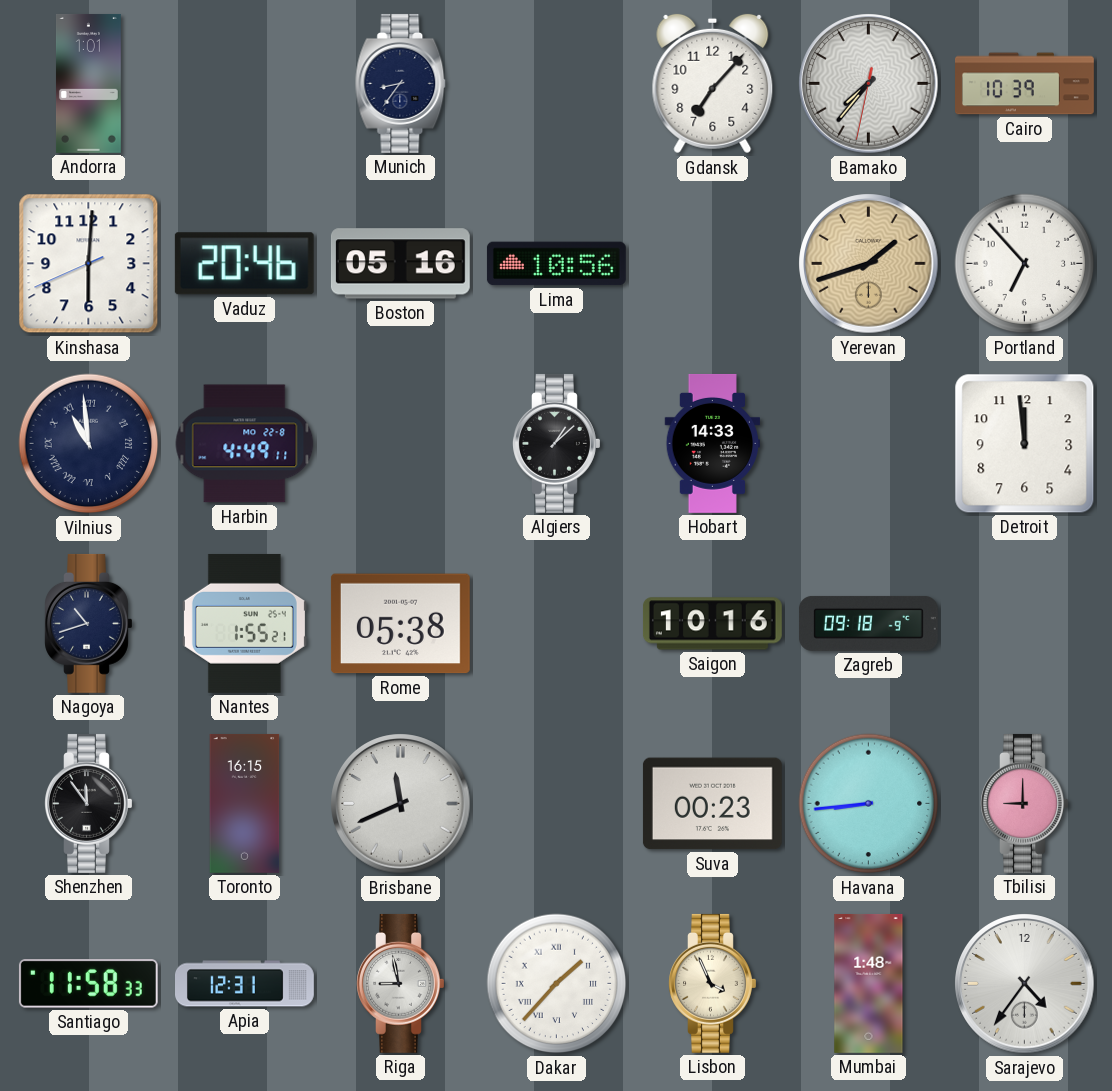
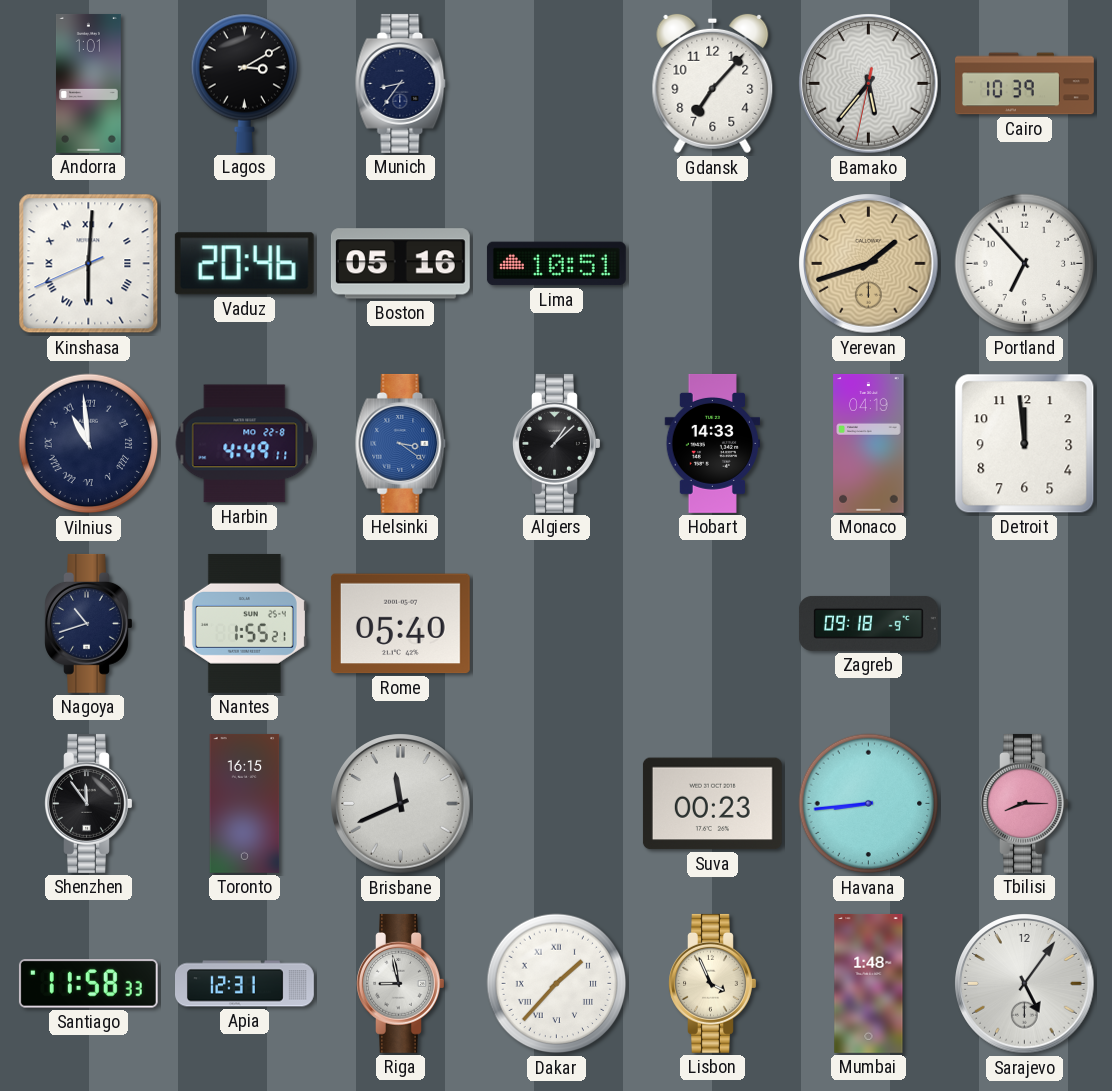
Lagos: none -> 3:10
Bamako: 7:36 -> 5:36
Kinshasa numerals: Arabic -> Roman
Lima: 10:56 -> 10:51
Helsinki: none -> 3:21
Monaco: none -> 04:19
Rome: 05:38 -> 05:40
Saigon: 10:16 -> none
Tbilisi: 9:00 -> 8:15
Sarajevo: 4:36 -> 5:06
